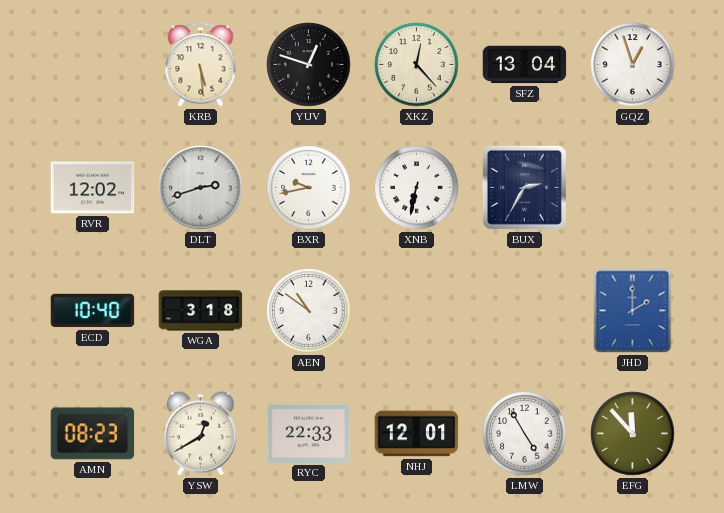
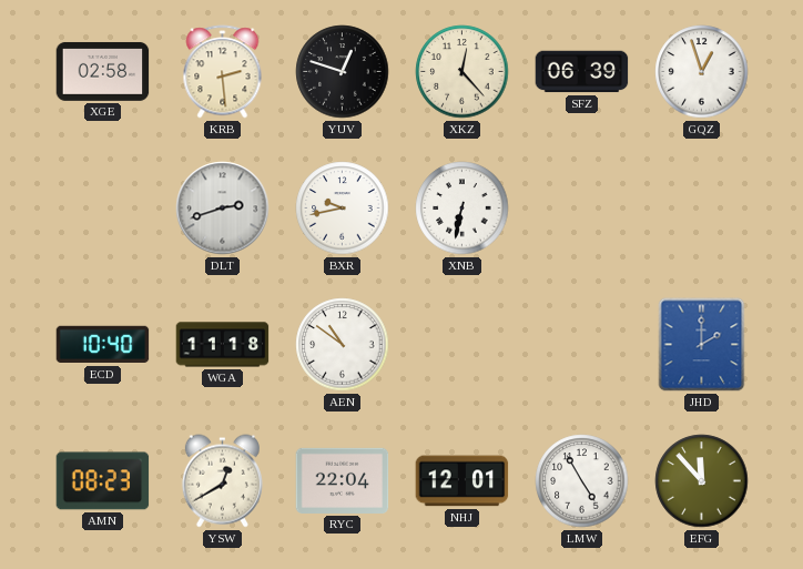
XGE: none -> 02:58
KRB: 5:29 -> 2:29
SFZ: 13:04 -> 06:39
RVR: 12:02 -> none
BUX: 2:35 -> none
WGA: 3:18 -> 11:18
RYC: 22:33 -> 22:04
